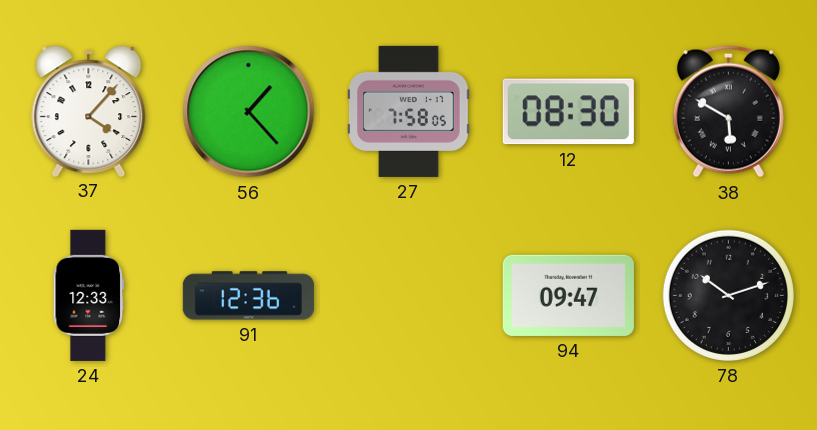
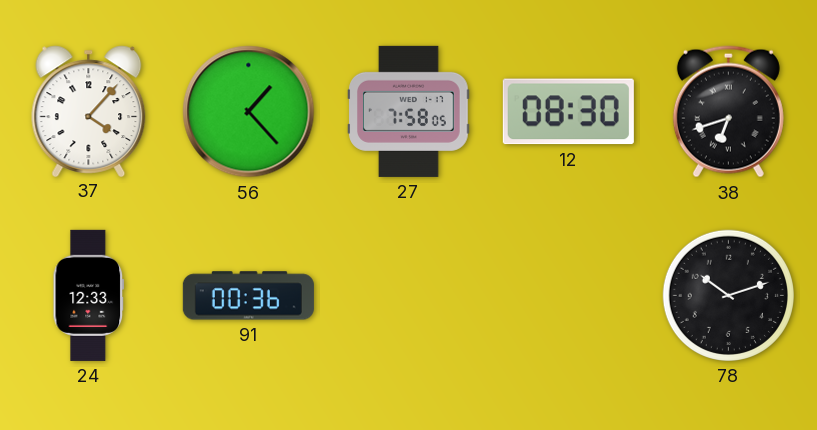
38: 5:50 -> 6:42
91: 12:36 -> 00:36
94: 09:47 -> none
